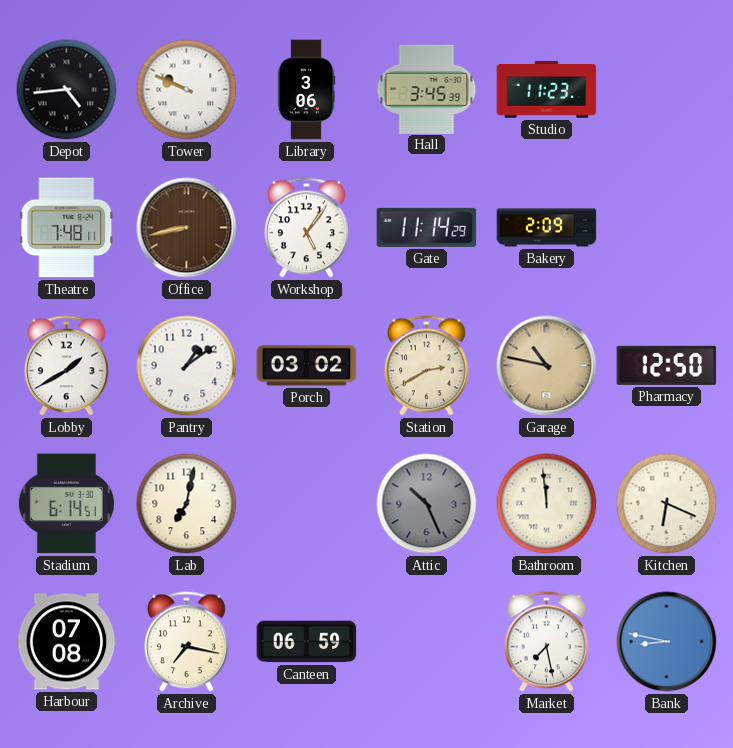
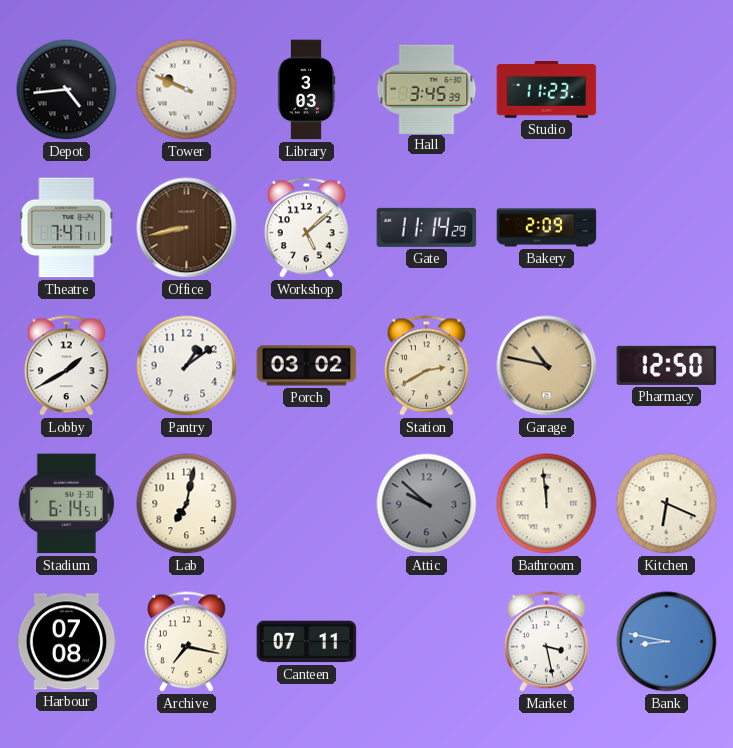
Library: 3:06 -> 3:03
Theatre: 7:48 -> 7:47
Workshop: 5:06 -> 5:08
Attic: 10:26 -> 9:52
Canteen: 06:59 -> 07:11
Market: 7:28 -> 3:28
